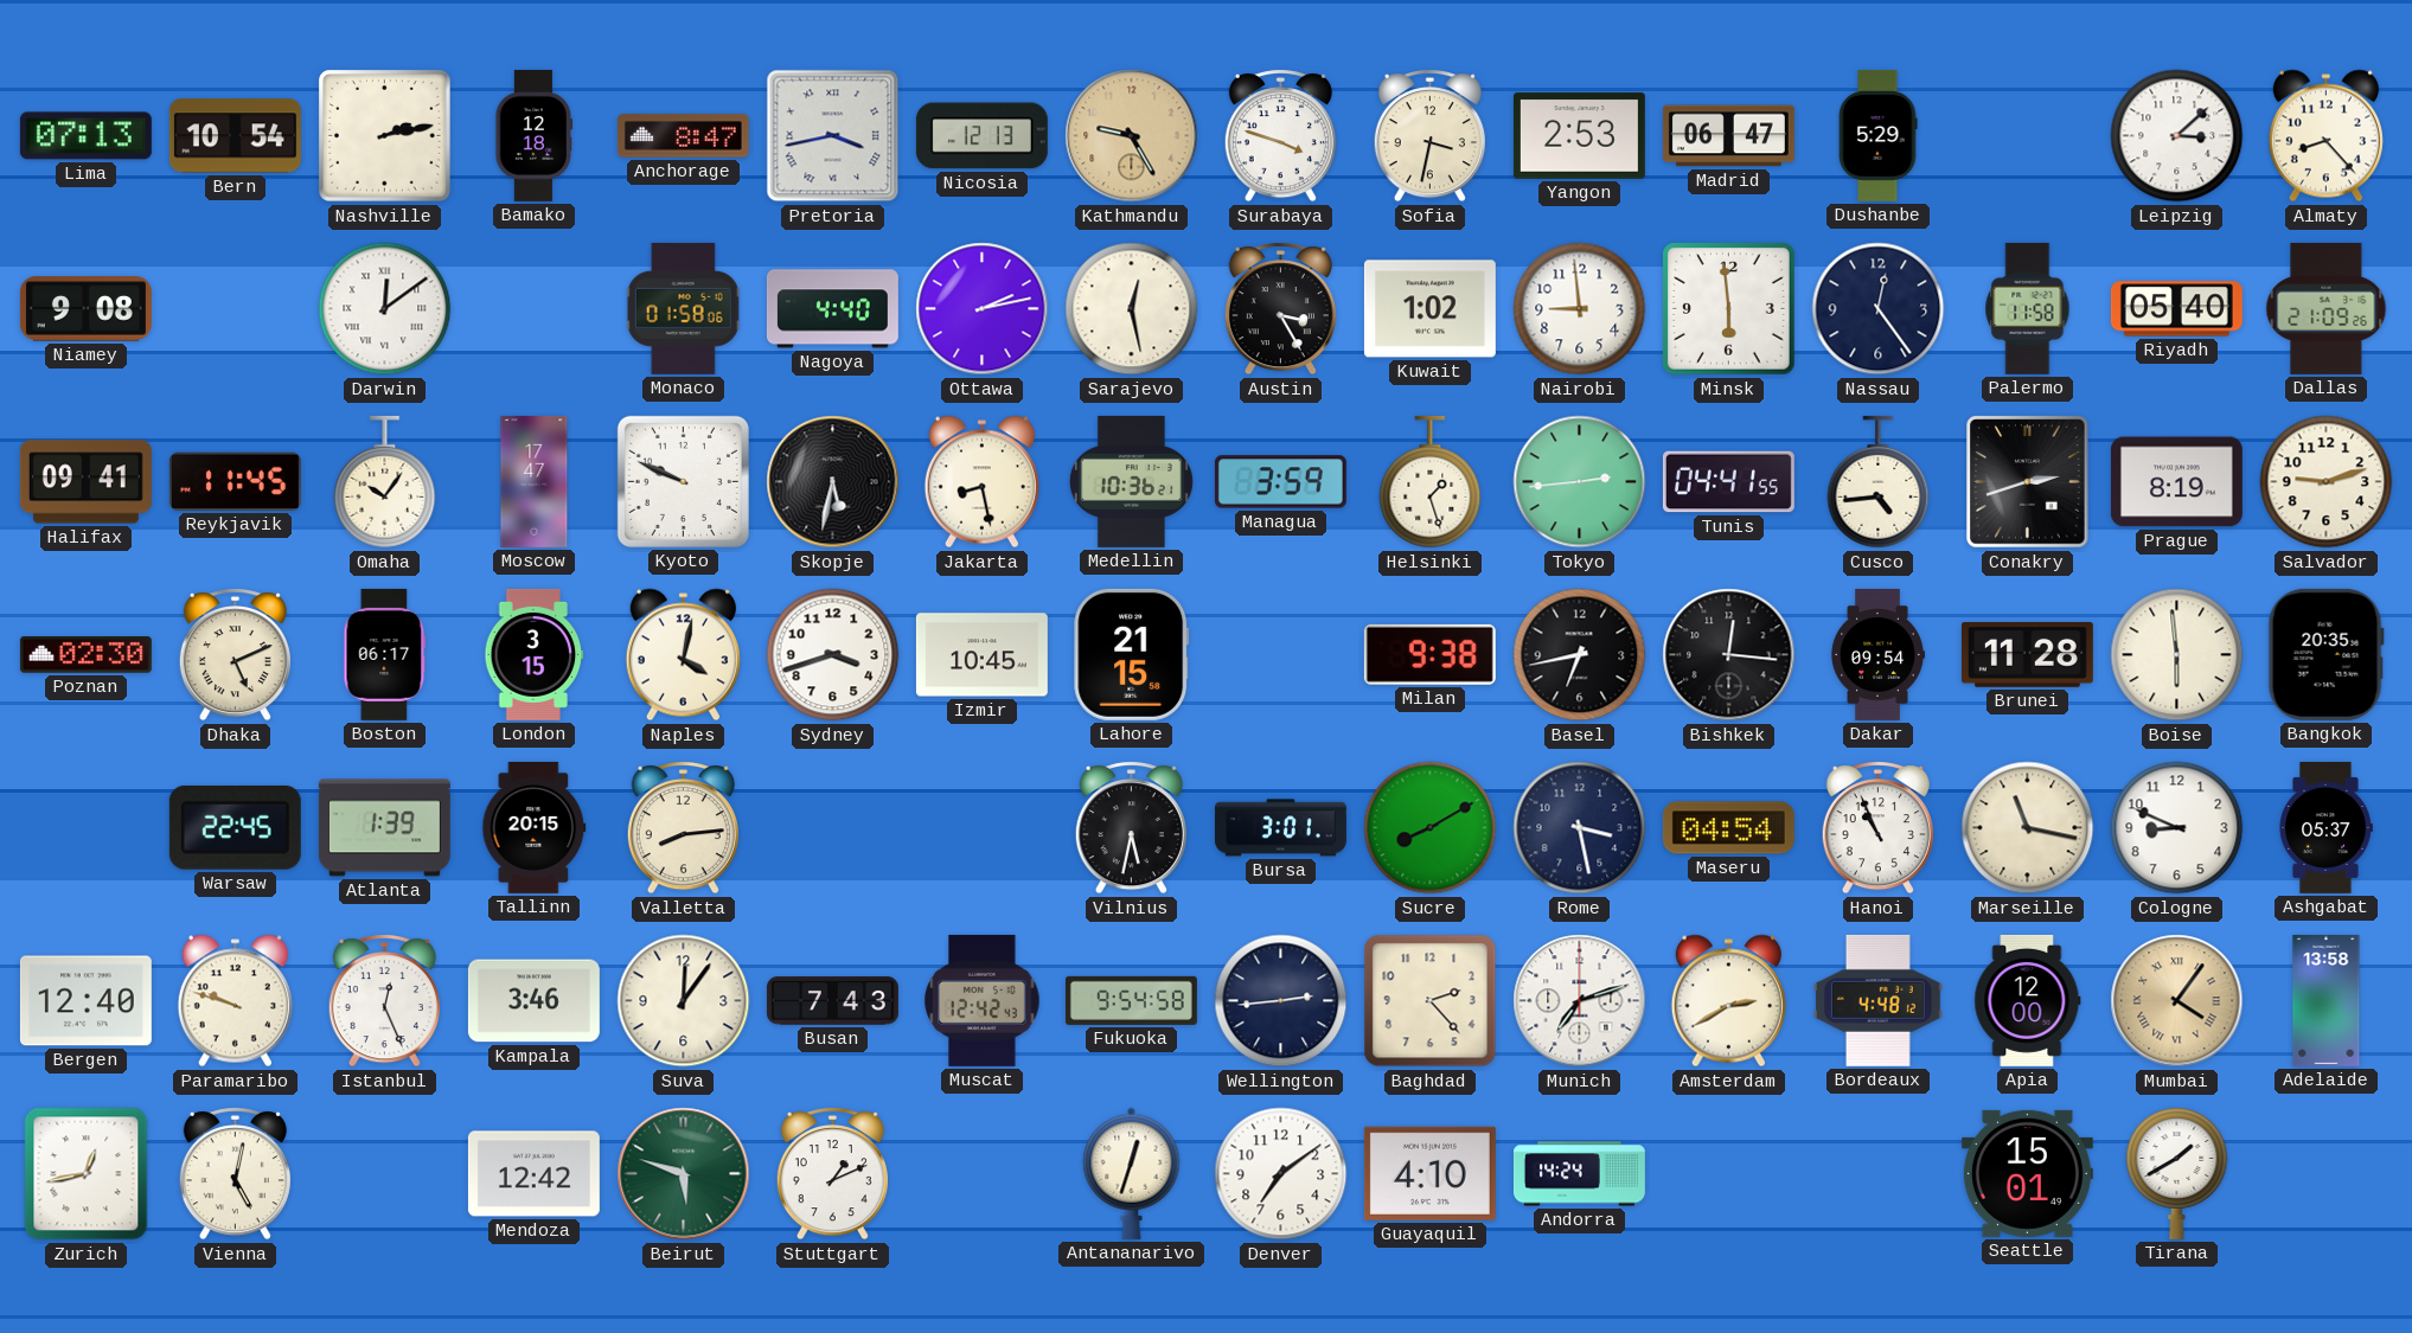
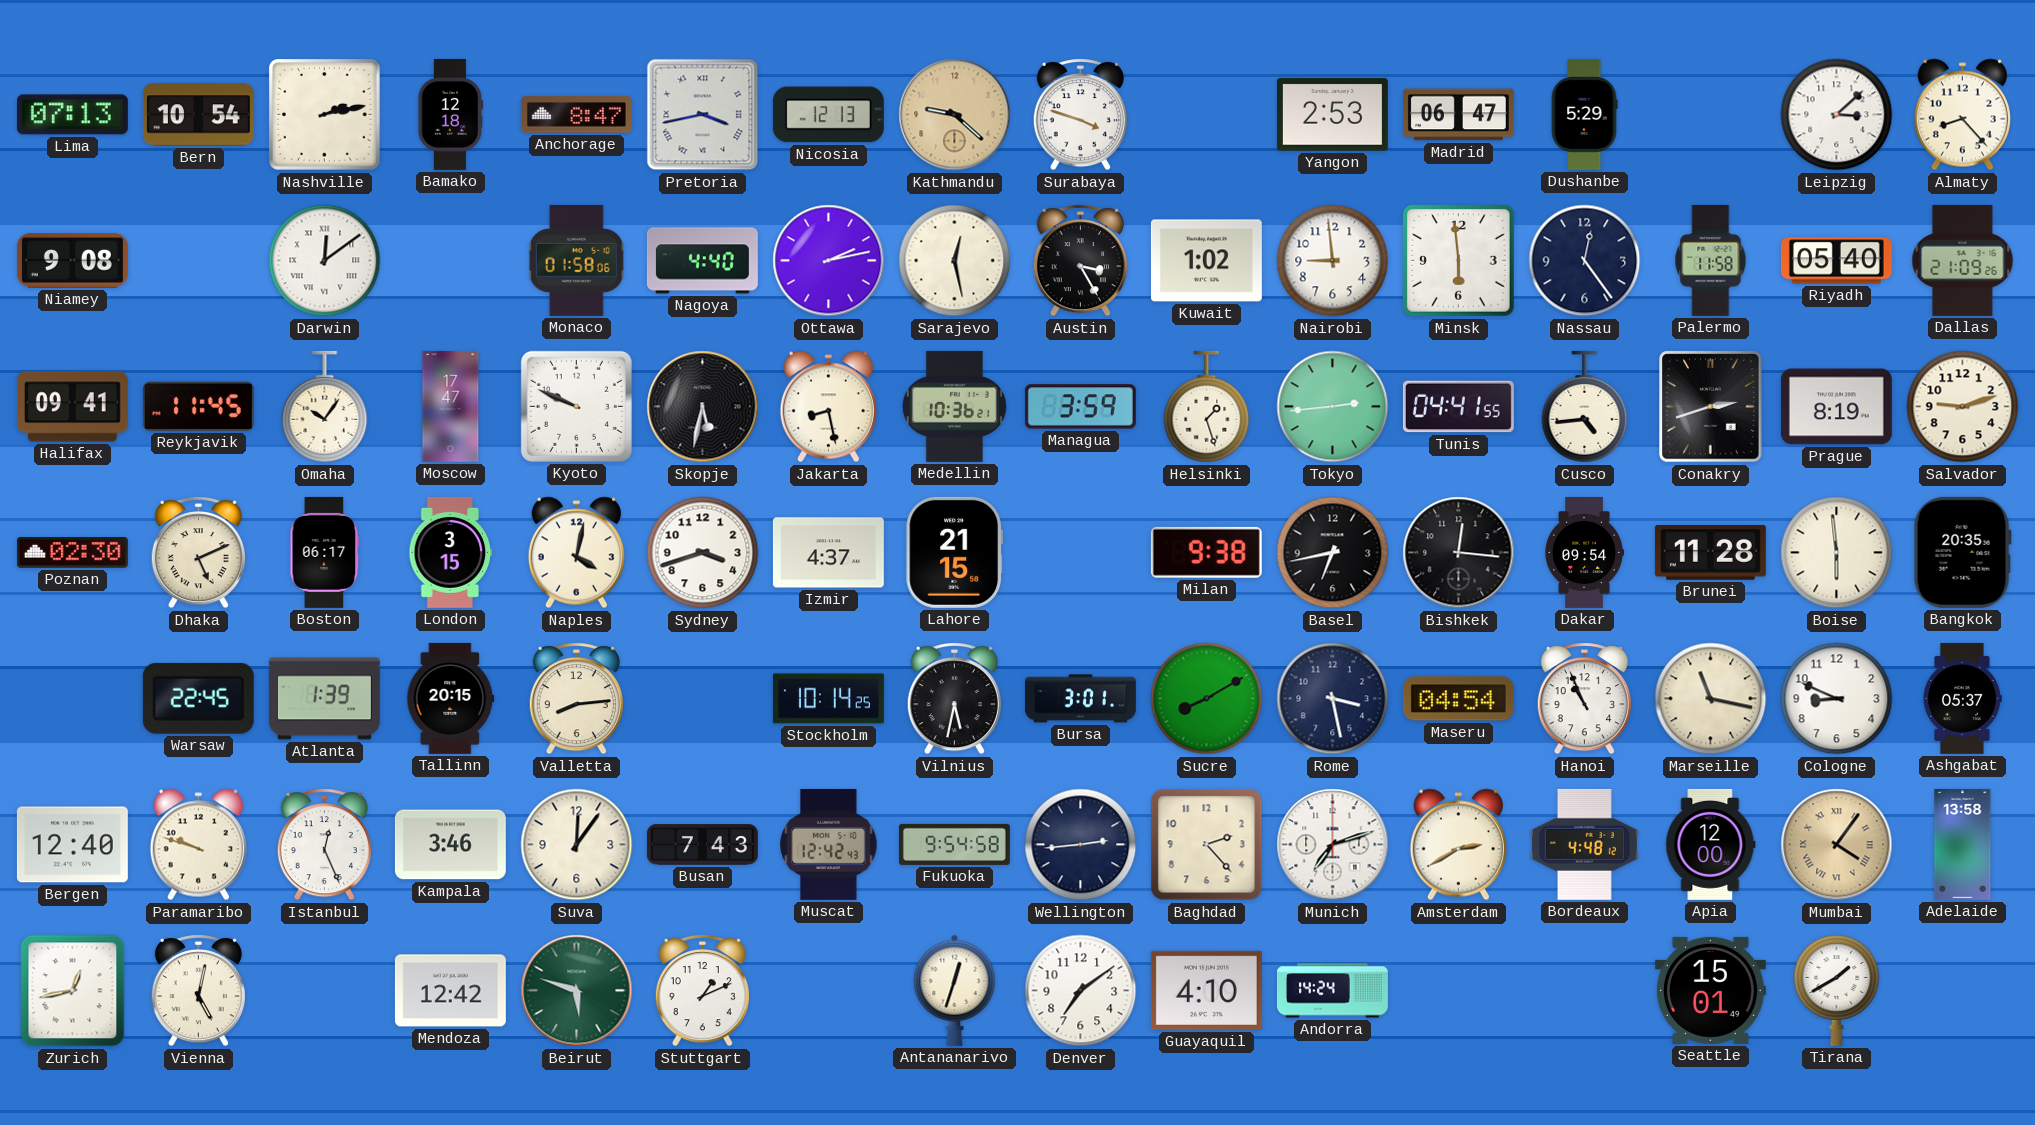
Kathmandu: 9:25 -> 9:22
Sofia: 3:32 -> none
Izmir: 10:45 -> 4:37
Stockholm: none -> 10:14
